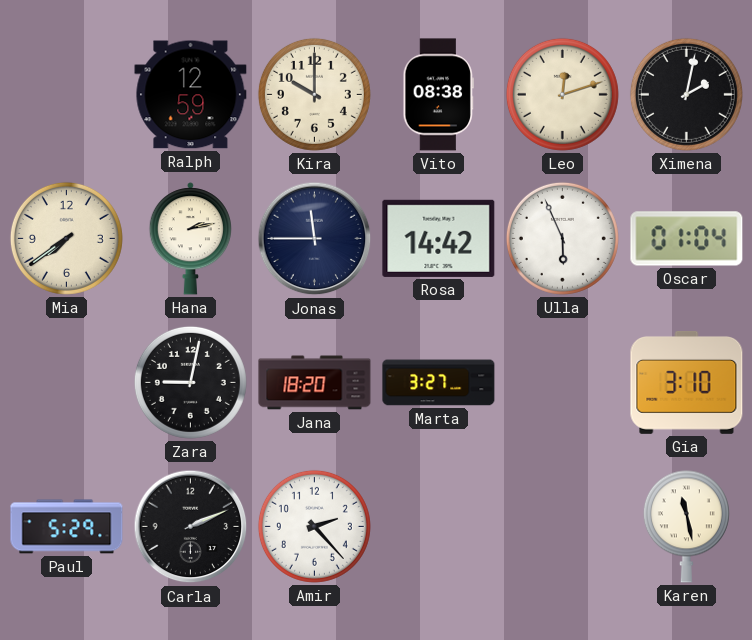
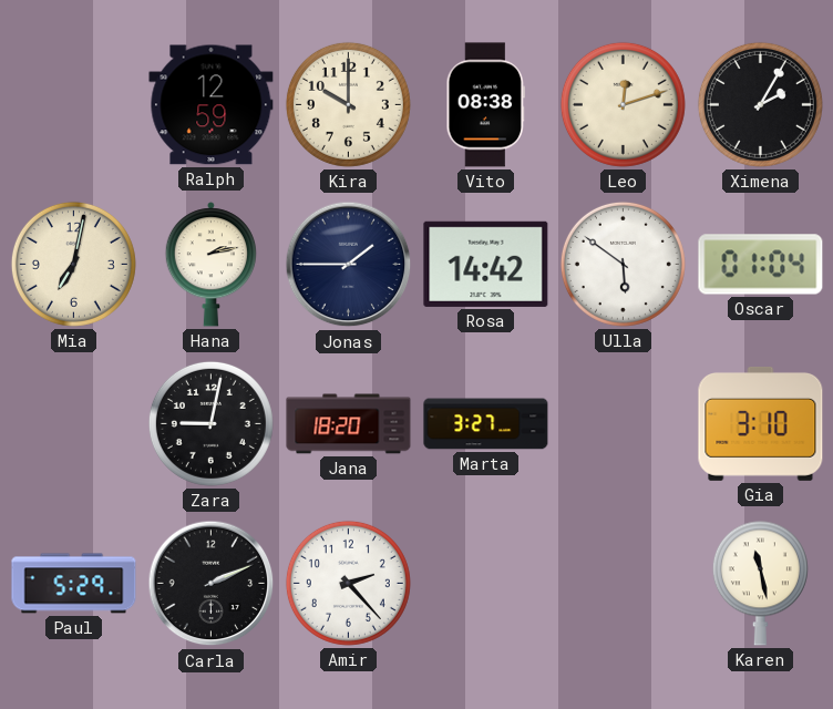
Ximena: 2:02 -> 2:05
Mia: 7:39 -> 7:02
Jonas: 11:45 -> 1:45
Ulla: 5:56 -> 5:51
